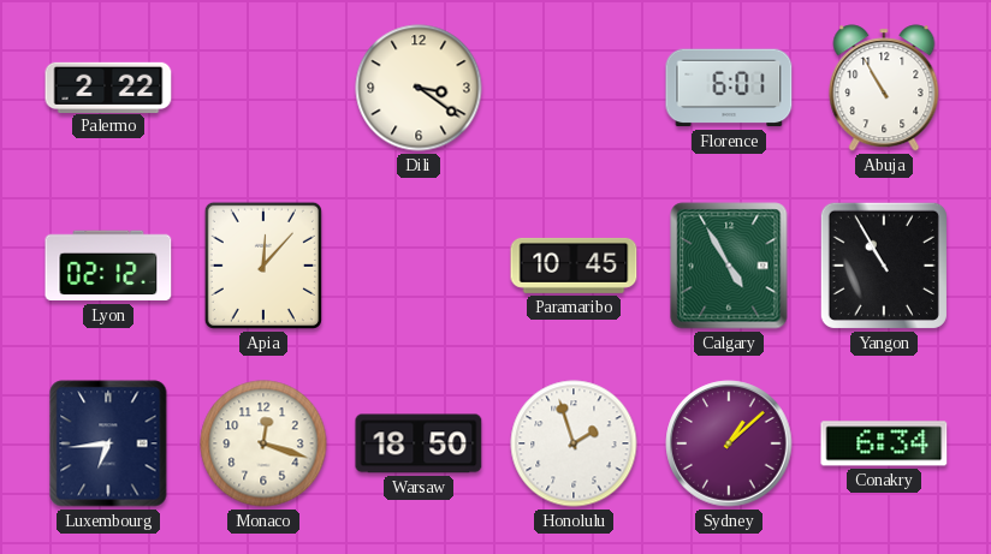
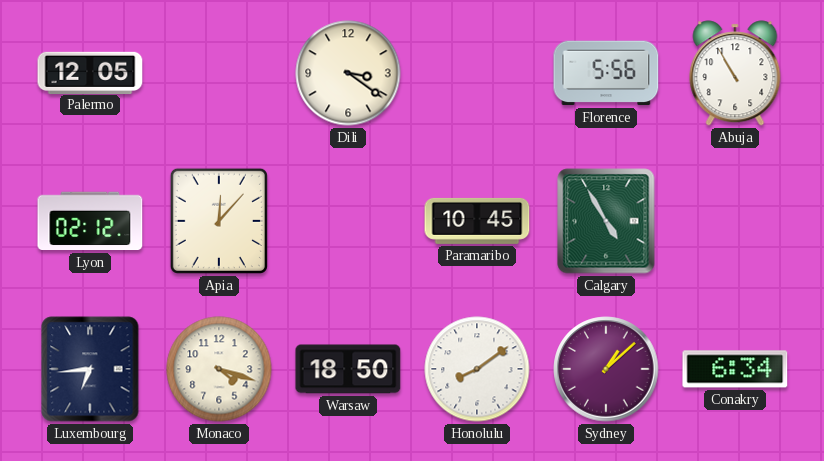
Palermo: 2:22 -> 12:05
Florence: 6:01 -> 5:56
Yangon: 10:55 -> none
Monaco: 12:18 -> 4:18
Honolulu: 1:57 -> 8:09
